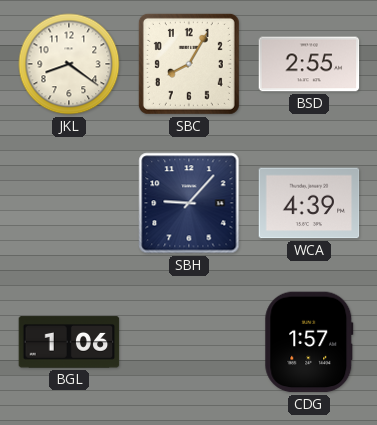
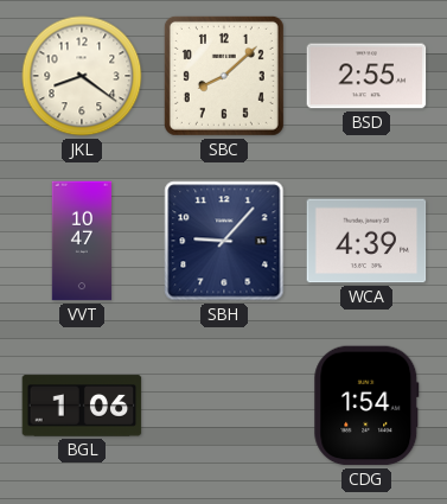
SBC: 8:05 -> 8:08
VVT: none -> 10:47
CDG: 1:57 -> 1:54
